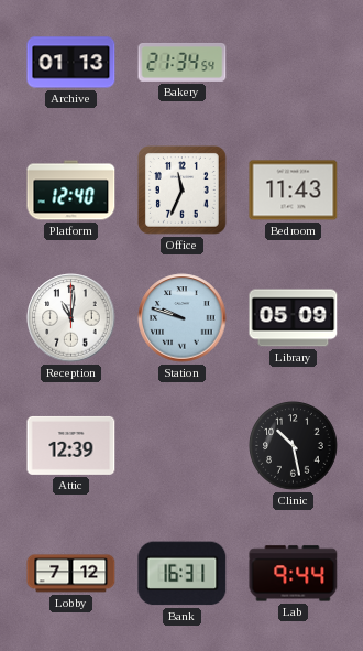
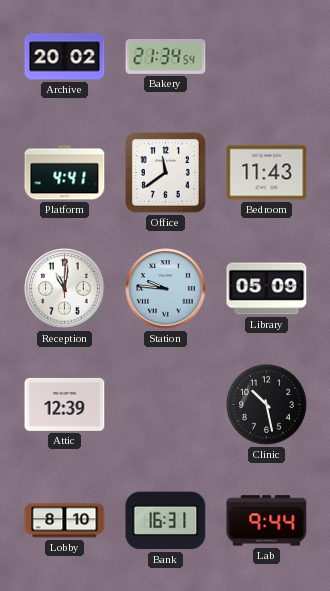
Archive: 01:13 -> 20:02
Platform: 12:40 -> 4:41
Office: 11:34 -> 11:39
Station: 9:48 -> 9:46
Lobby: 7:12 -> 8:10
